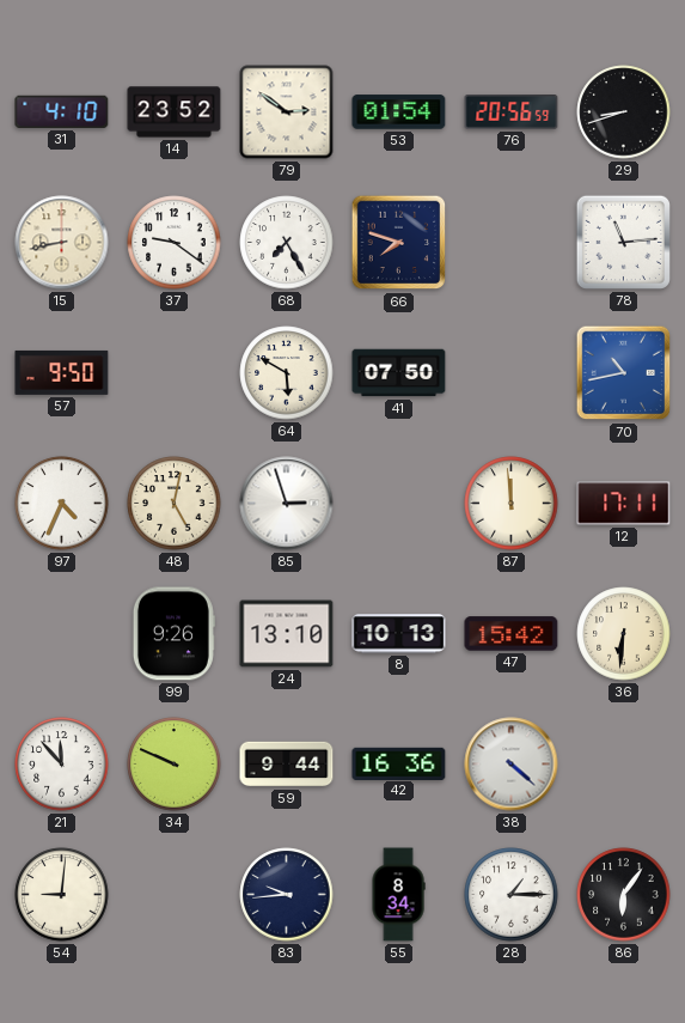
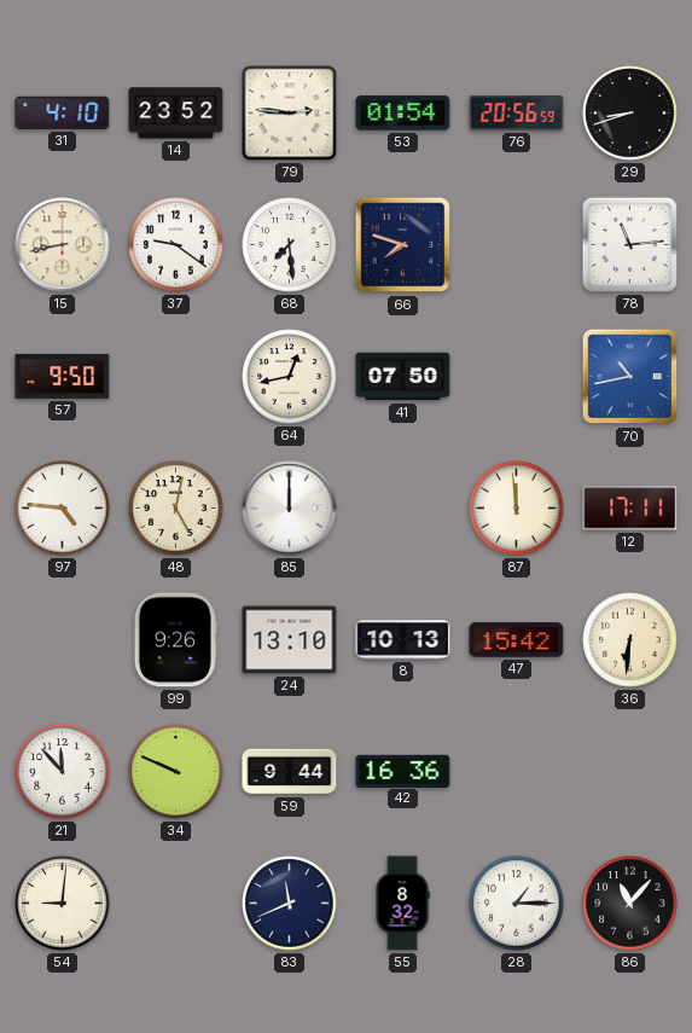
79: 2:51 -> 2:46
68: 7:25 -> 7:29
64: 5:50 -> 12:43
97: 4:34 -> 4:46
85: 2:57 -> 12:00
38: 4:22 -> none
83: 9:44 -> 11:41
55: 8:34 -> 8:32
86: 6:06 -> 11:07
